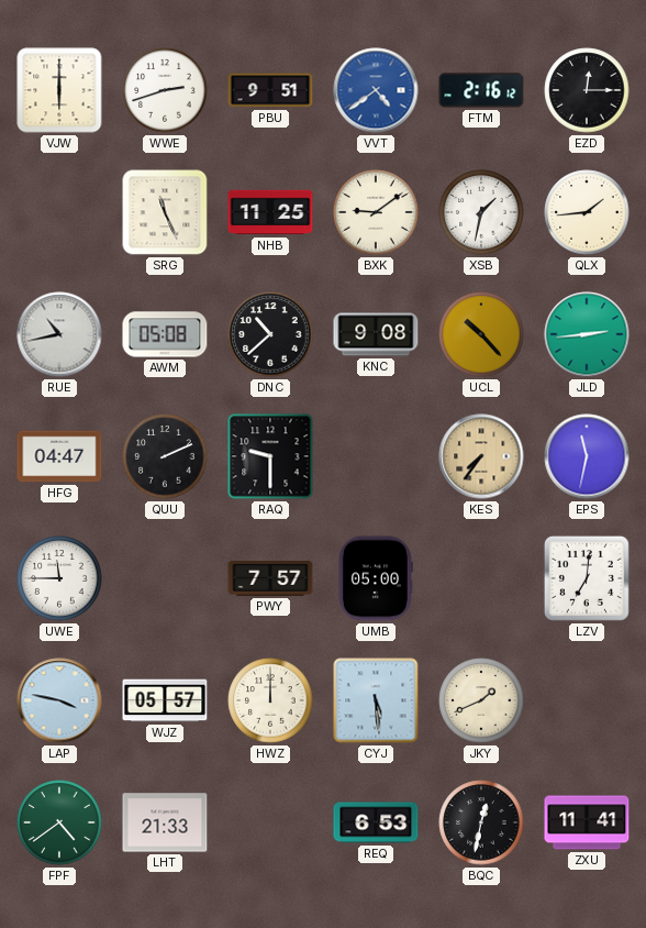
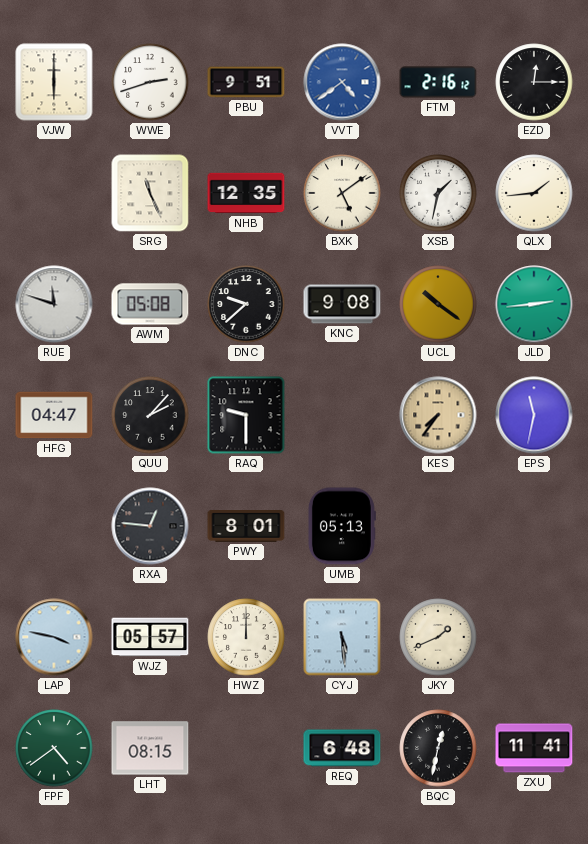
NHB: 11:25 -> 12:35
BXK: 9:09 -> 5:09
RUE: 10:43 -> 11:48
DNC: 10:38 -> 9:38
UCL: 10:23 -> 10:21
QUU: 2:11 -> 2:07
UWE: 11:45 -> none
RXA: none -> 12:46
PWY: 7:57 -> 8:01
UMB: 05:00 -> 05:13
LZV: 7:01 -> none
LHT: 21:33 -> 08:15
REQ: 6:53 -> 6:48
